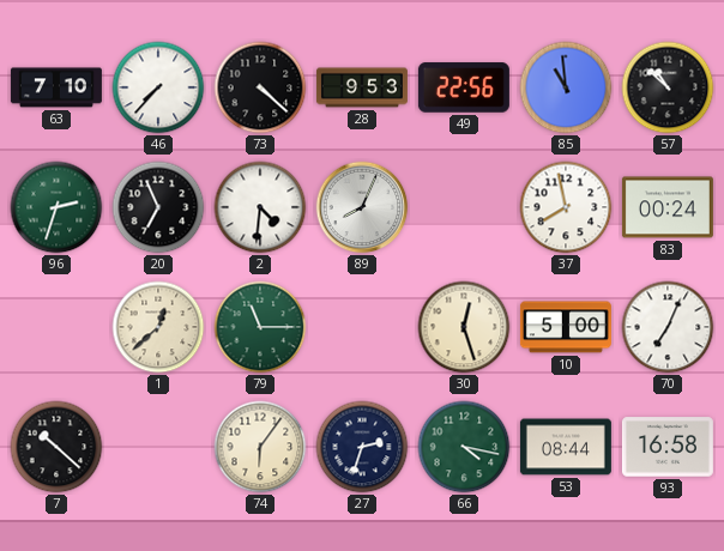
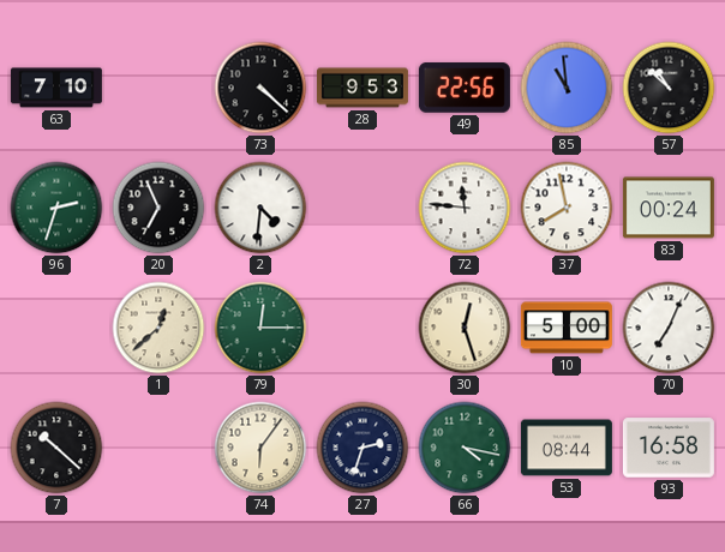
46: 7:37 -> none
89: 8:04 -> none
72: none -> 11:46
79: 11:15 -> 12:15
